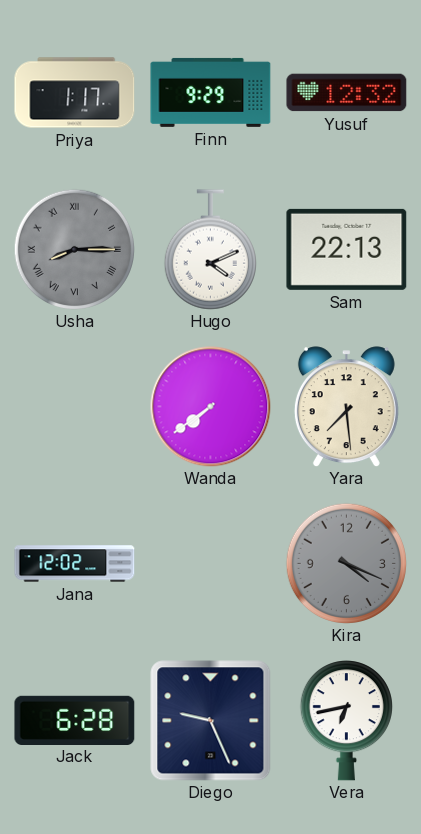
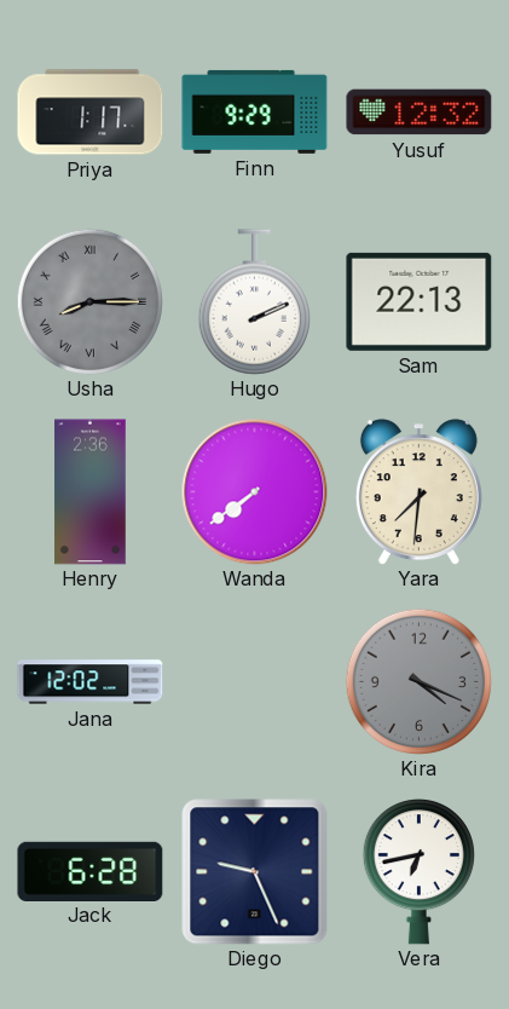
Hugo: 4:11 -> 2:11
Henry: none -> 2:36
Yara: 7:29 -> 7:31
